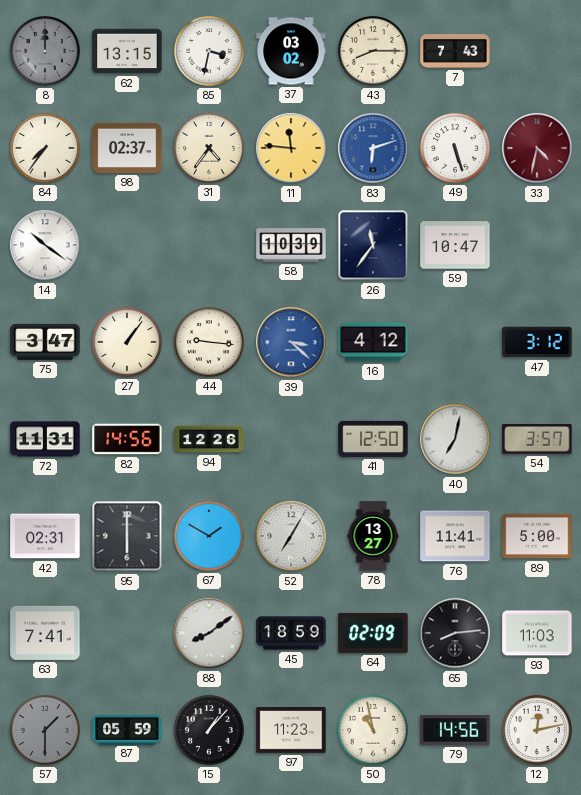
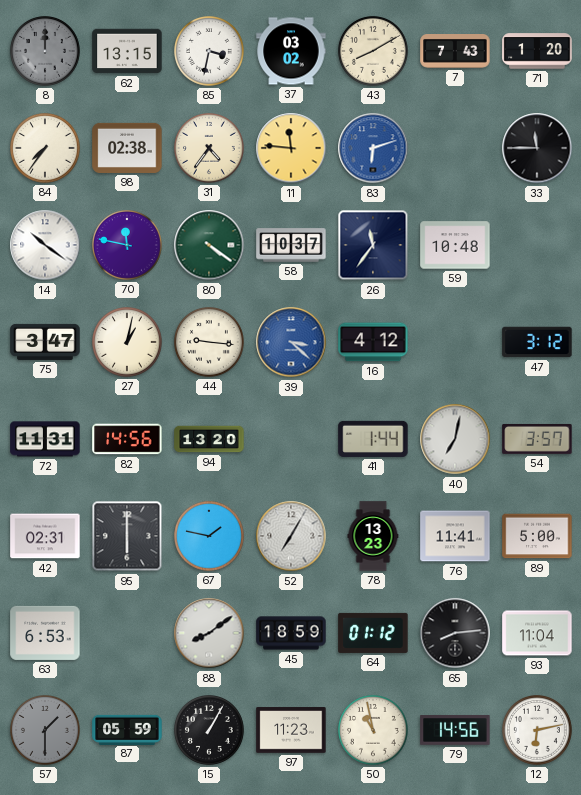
43: 8:15 -> 8:10
71: none -> 1:20
98: 02:37 -> 02:38
49: 5:27 -> none
33: 4:32 -> 11:45
33 dial: burgundy -> black
70: none -> 11:47
80: none -> 4:21
58: 10:39 -> 10:37
59: 10:47 -> 10:48
27: 1:06 -> 1:02
94: 12:26 -> 13:20
41: 12:50 -> 1:44
67: 1:50 -> 1:47
78: 13:27 -> 13:23
63: 7:41 -> 6:53
64: 02:09 -> 01:12
93: 11:03 -> 11:04
15: 1:07 -> 1:05
12: 12:13 -> 6:13
